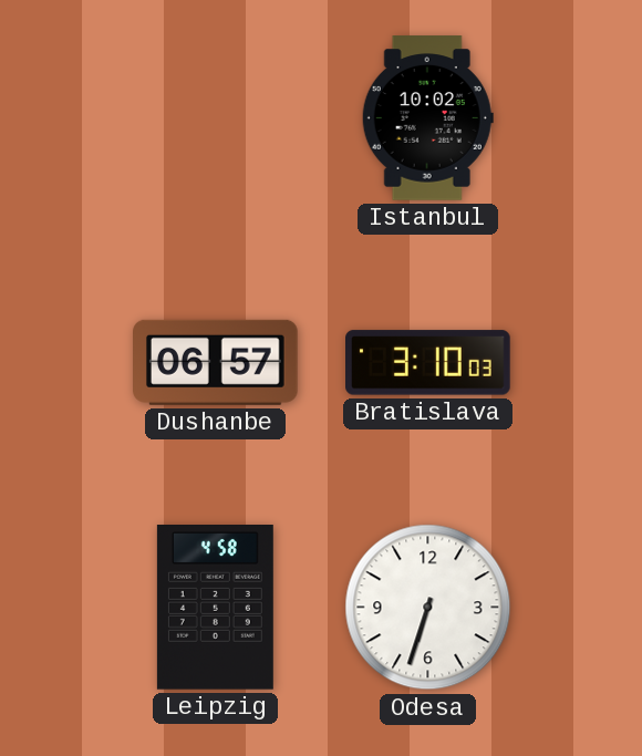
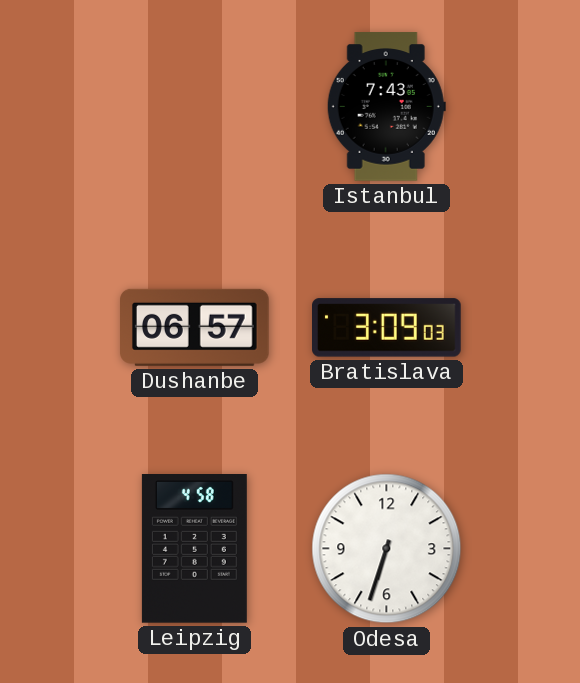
Istanbul: 10:02 -> 7:43
Bratislava: 3:10 -> 3:09
